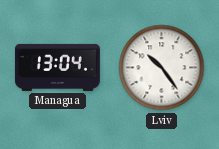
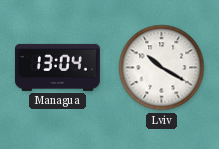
Lviv: 10:24 -> 10:20
